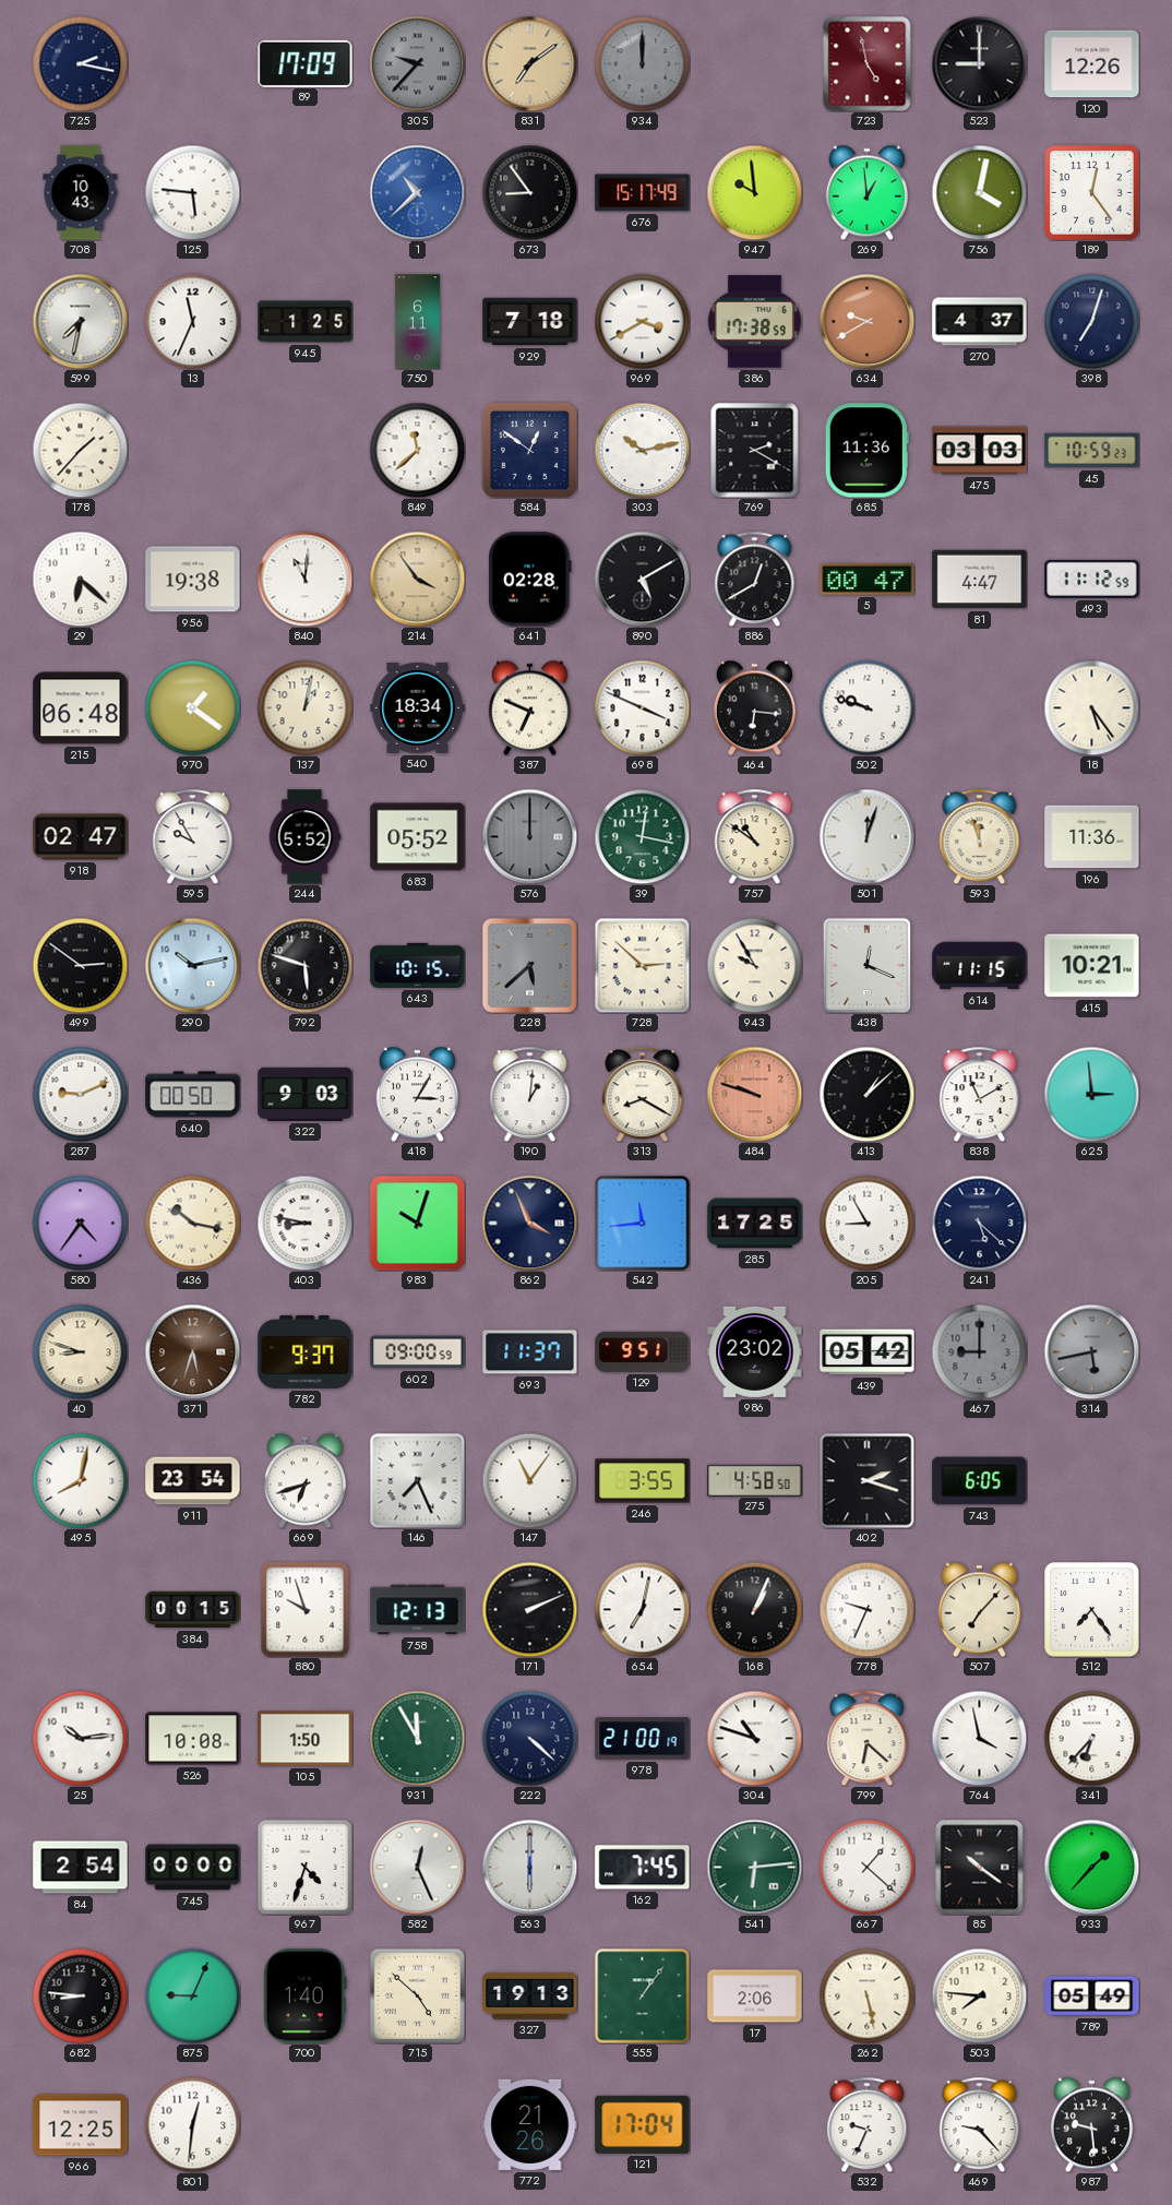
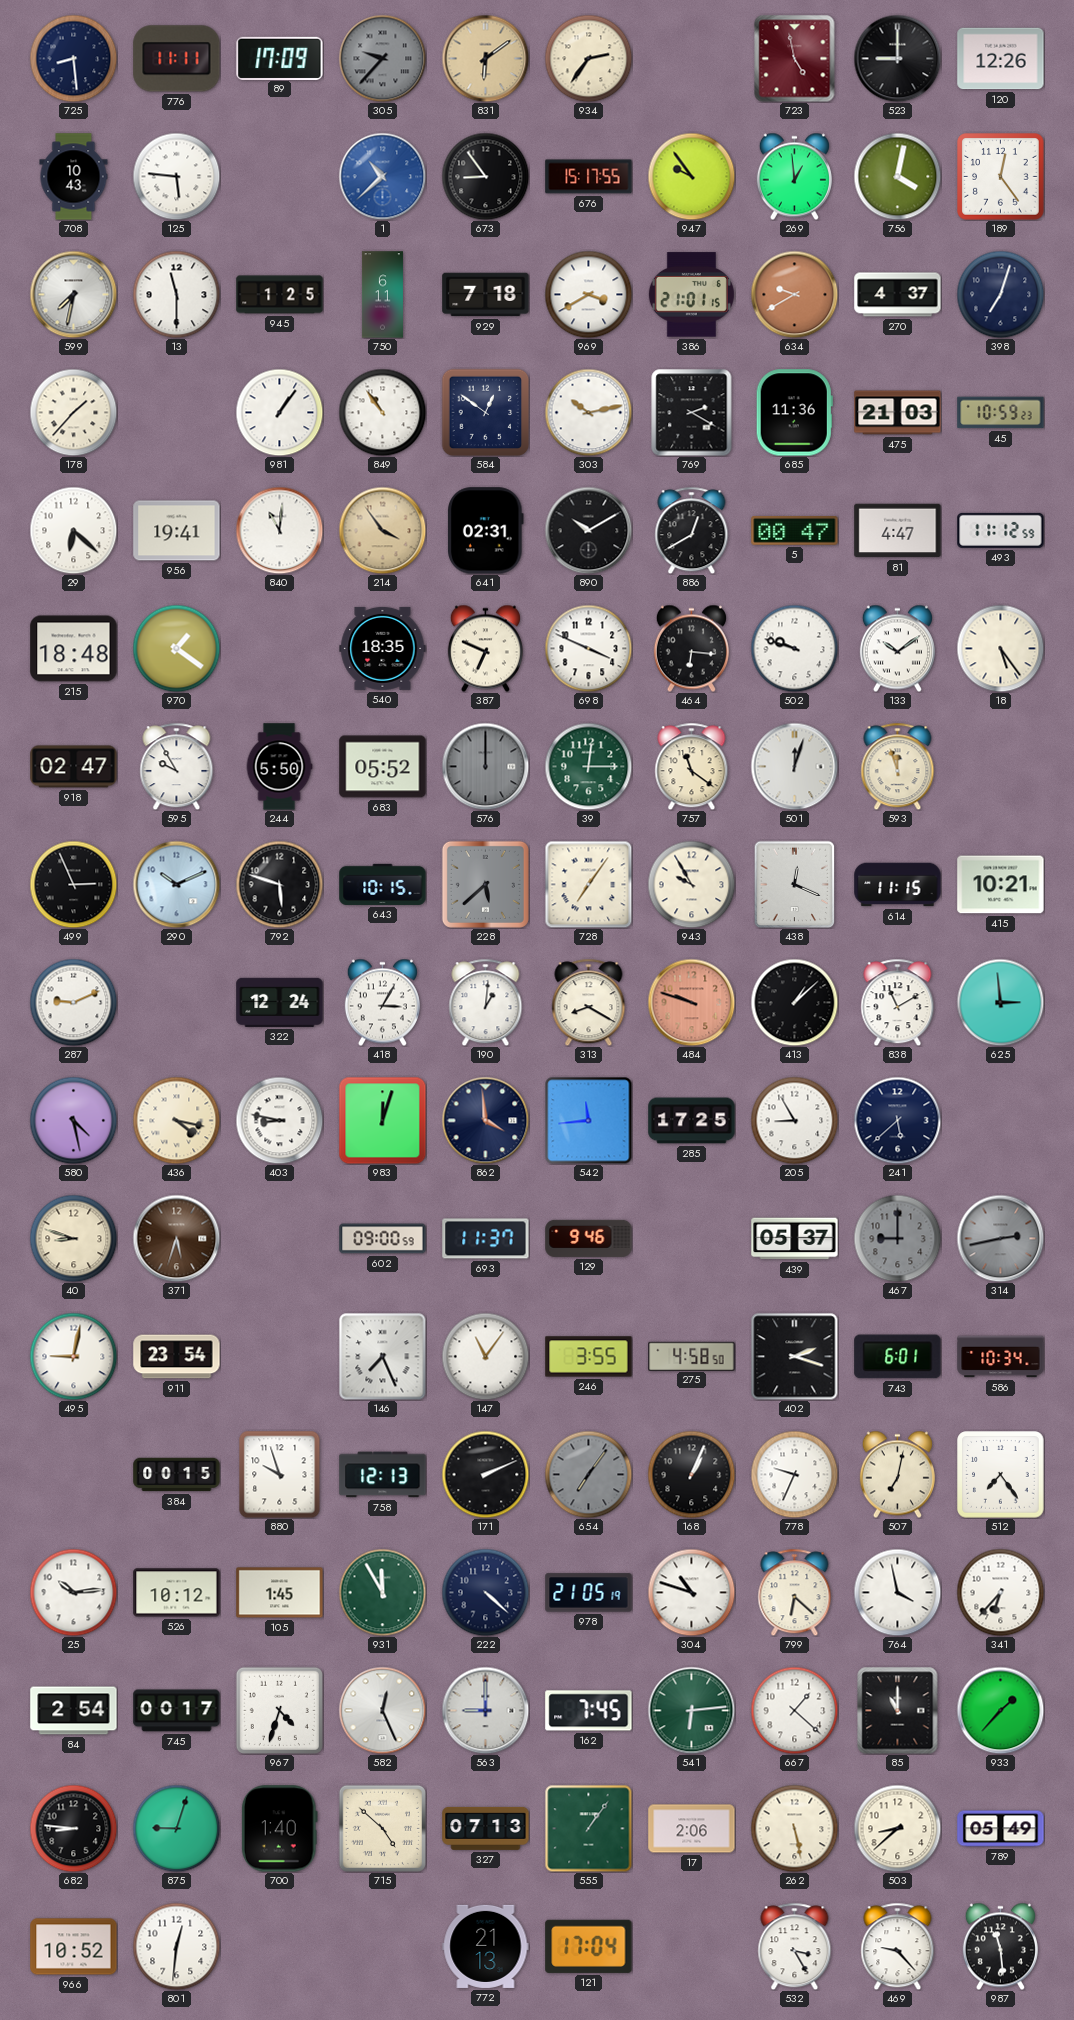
725: 2:17 -> 8:29
776: none -> 11:11
831: 7:09 -> 6:09
934: 12:00 -> 2:36
934 dial: grey -> cream
676: 15:17:49 -> 15:17:55
947: 9:59 -> 9:54
13: 11:34 -> 11:30
386: 17:38 -> 21:01
981: none -> 1:06
849: 11:38 -> 10:54
475: 03:03 -> 21:03
956: 19:38 -> 19:41
641: 02:28 -> 02:31
890: 5:10 -> 10:10
215: 06:48 -> 18:48
137: 1:02 -> none
540: 18:34 -> 18:35
133: none -> 10:09
244: 5:52 -> 5:50
39: 12:17 -> 12:15
757: 10:51 -> 11:21
196: 11:36 -> none
499: 2:51 -> 2:56
290: 10:13 -> 10:11
728: 2:52 -> 7:06
640: 00:50 -> none
322: 9:03 -> 12:24
580: 4:36 -> 4:28
436: 10:17 -> 4:17
983: 10:03 -> 12:03
862: 3:56 -> 3:59
241: 5:22 -> 5:38
782: 9:37 -> none
129: 9:51 -> 9:46
986: 23:02 -> none
439: 05:42 -> 05:37
314: 5:43 -> 2:43
495: 8:02 -> 9:02
669: 6:42 -> none
743: 6:05 -> 6:01
586: none -> 10:34
654: 7:02 -> 7:06
654 dial: white -> grey
507: 7:07 -> 7:02
526: 10:08 -> 10:12
105: 1:50 -> 1:45
978: 21:00 -> 21:05
745: 00:00 -> 00:17
563: 6:00 -> 9:00
85: 10:21 -> 11:00
875: 9:04 -> 9:03
327: 19:13 -> 07:13
503: 7:46 -> 8:38
966: 12:25 -> 10:52
772: 21:26 -> 21:13
532: 9:34 -> 3:25
987: 9:29 -> 11:29
